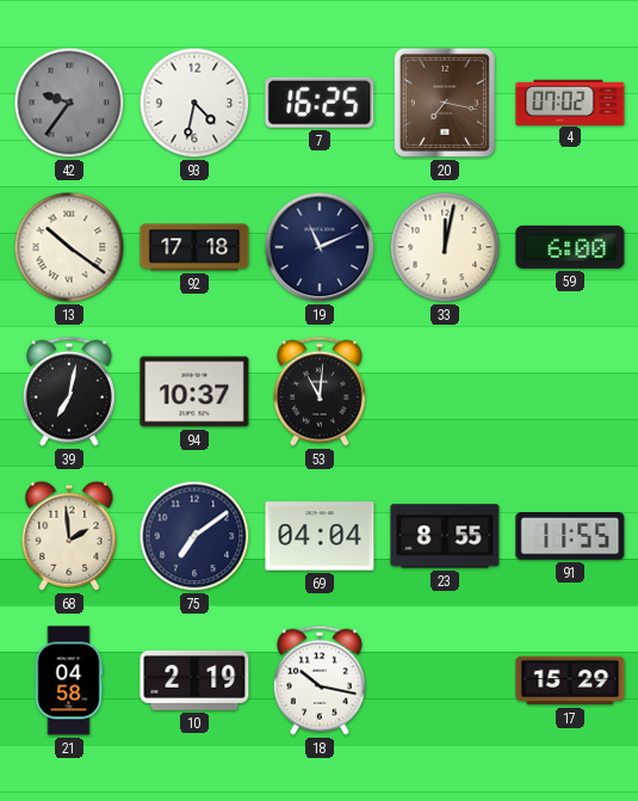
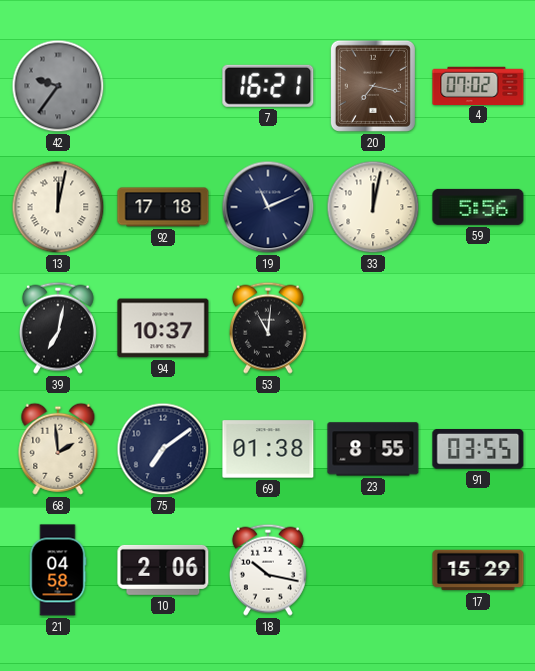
93: 4:32 -> none
7: 16:25 -> 16:21
13: 10:21 -> 12:02
59: 6:00 -> 5:56
69: 04:04 -> 01:38
91: 11:55 -> 03:55
10: 2:19 -> 2:06
